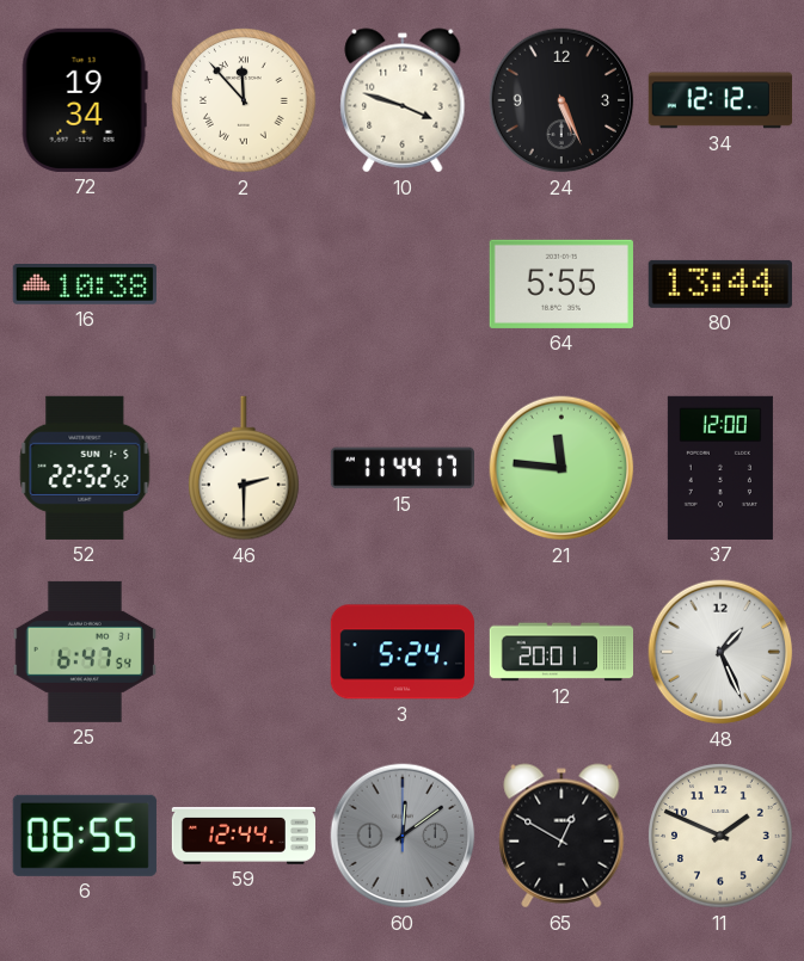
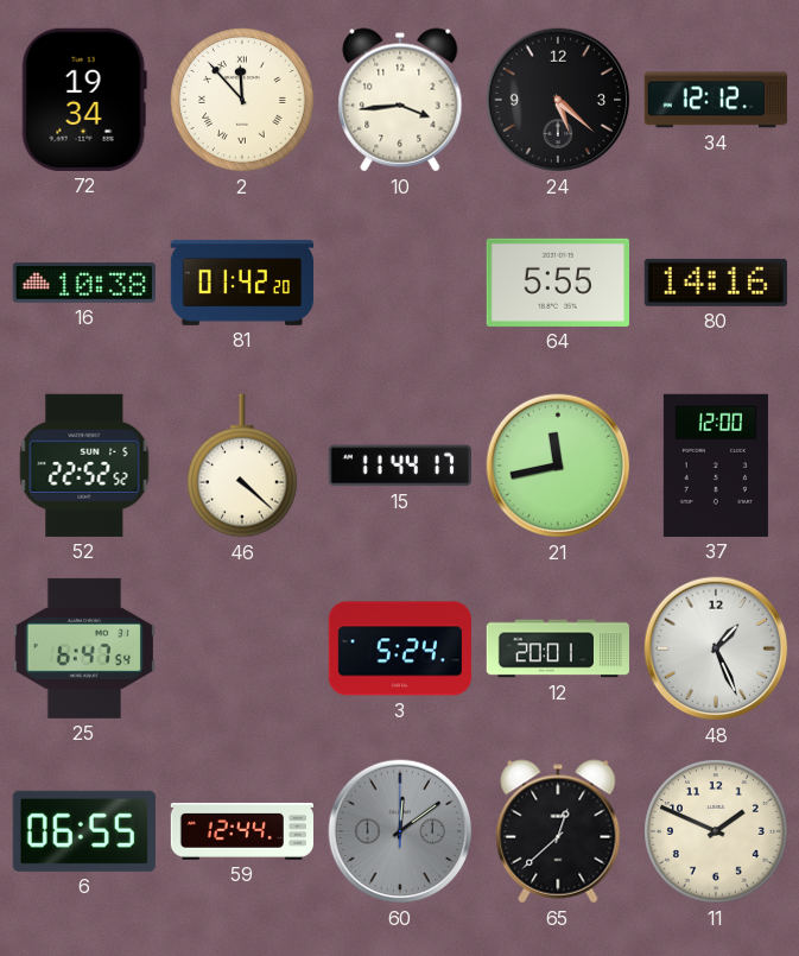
10: 3:48 -> 3:44
24: 5:26 -> 5:22
81: none -> 01:42
80: 13:44 -> 14:16
46: 2:30 -> 4:22
21: 11:46 -> 11:43
65: 12:50 -> 12:38
